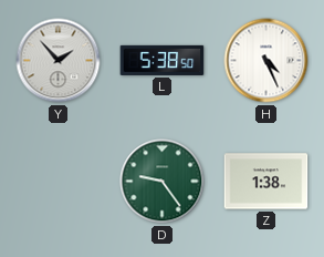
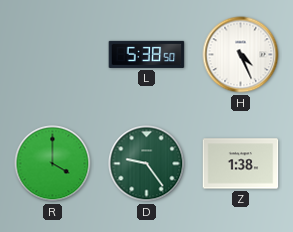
Y: 1:53 -> none
R: none -> 4:00
